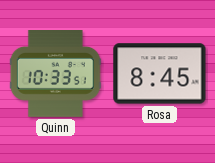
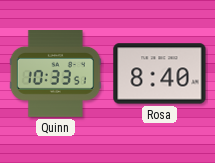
Rosa: 8:45 -> 8:40
